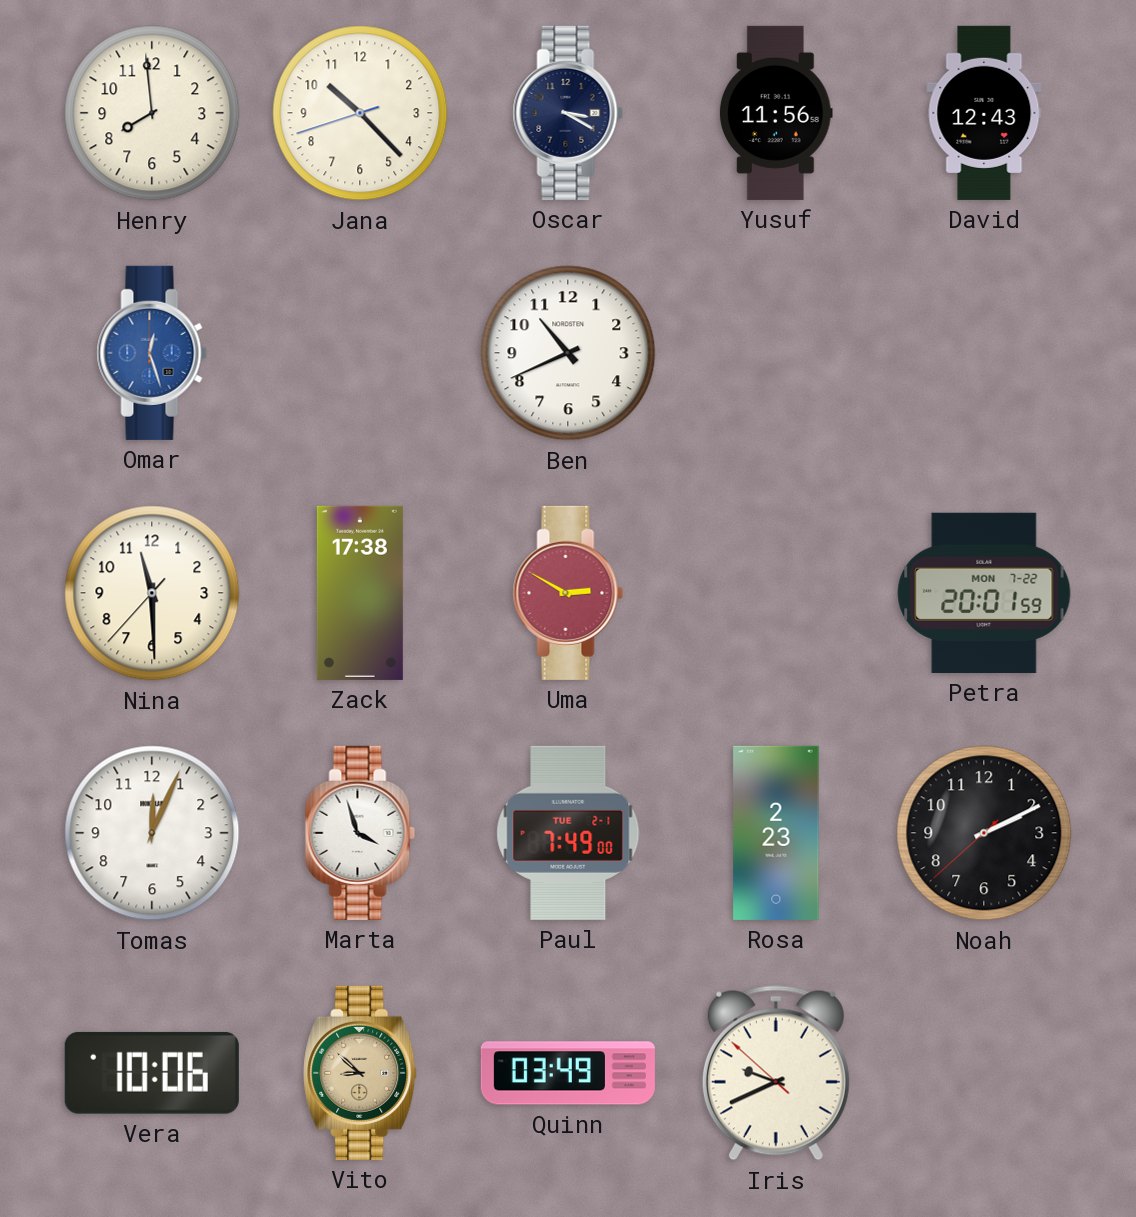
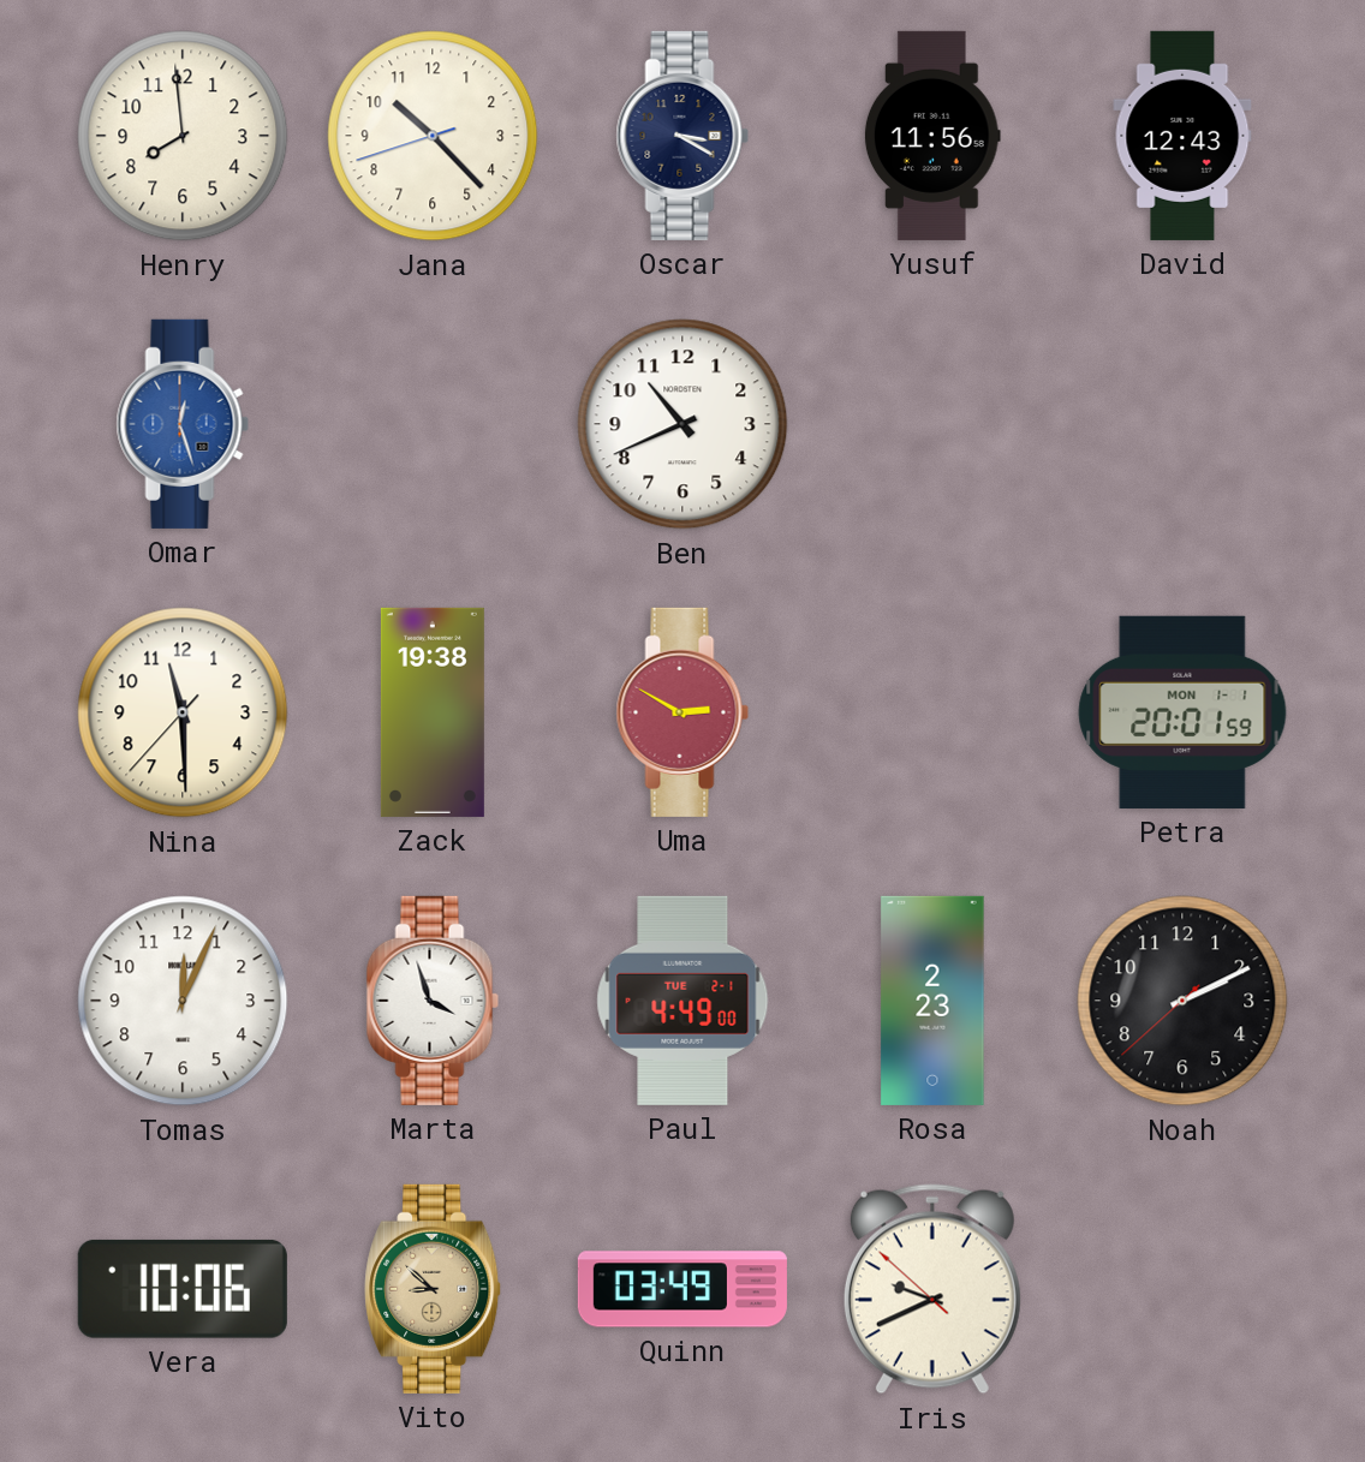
Zack: 17:38 -> 19:38
Petra date: MON 7-22 -> MON 1-1
Paul: 7:49 -> 4:49
